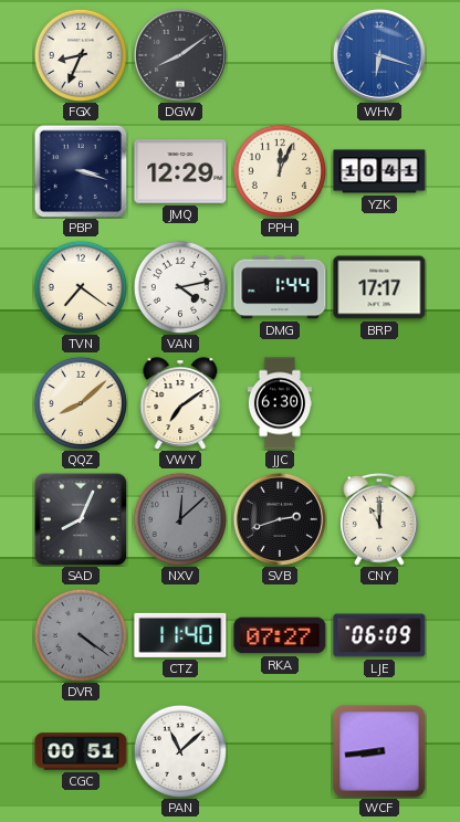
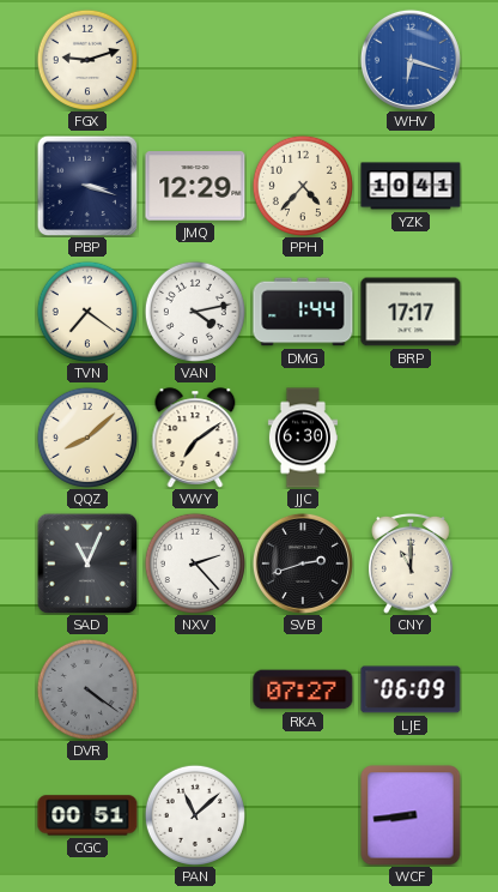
FGX: 8:34 -> 9:12
DGW: 8:09 -> none
PPH: 12:04 -> 4:37
SAD: 8:04 -> 11:04
NXV: 12:08 -> 2:23
NXV dial: grey -> white
CTZ: 11:40 -> none
